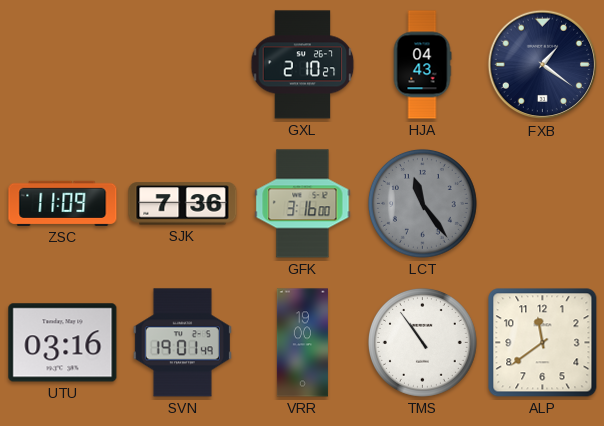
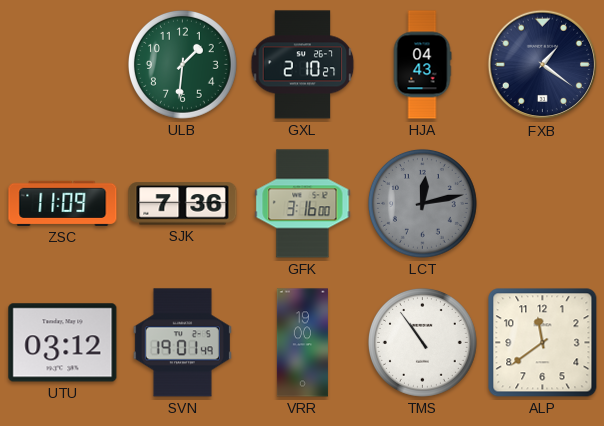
ULB: none -> 1:31
LCT: 11:24 -> 12:13
UTU: 03:16 -> 03:12
